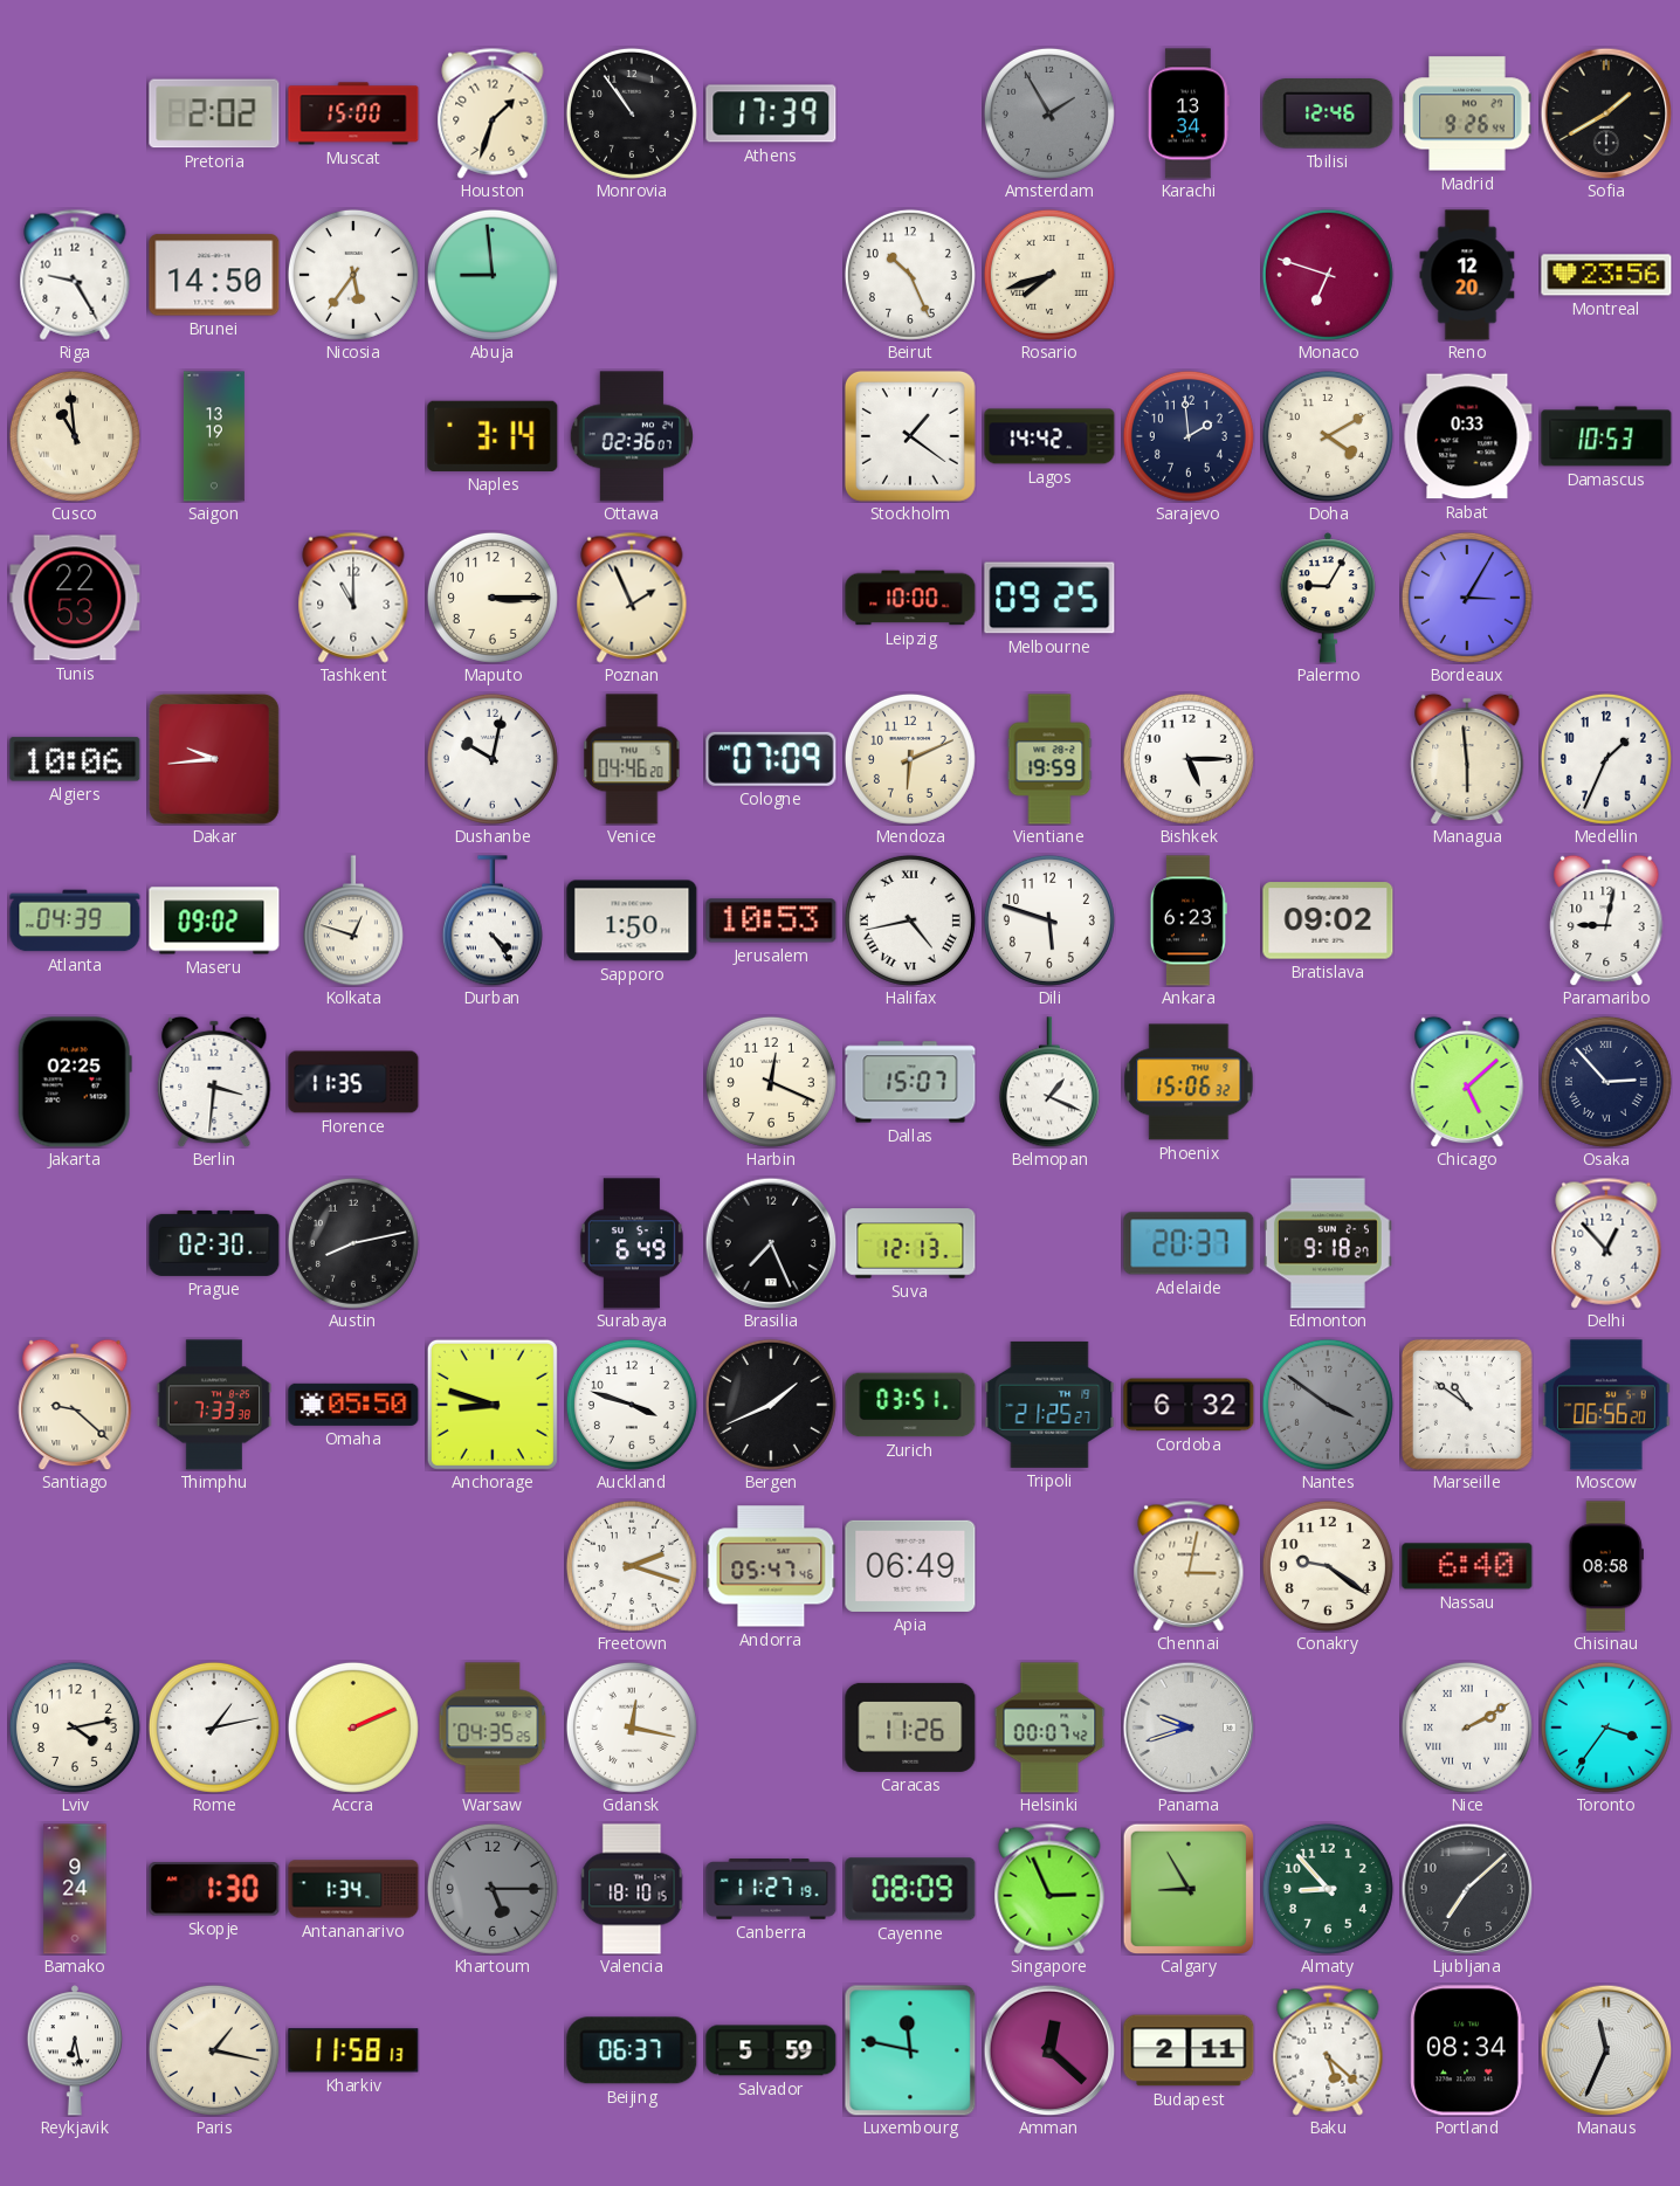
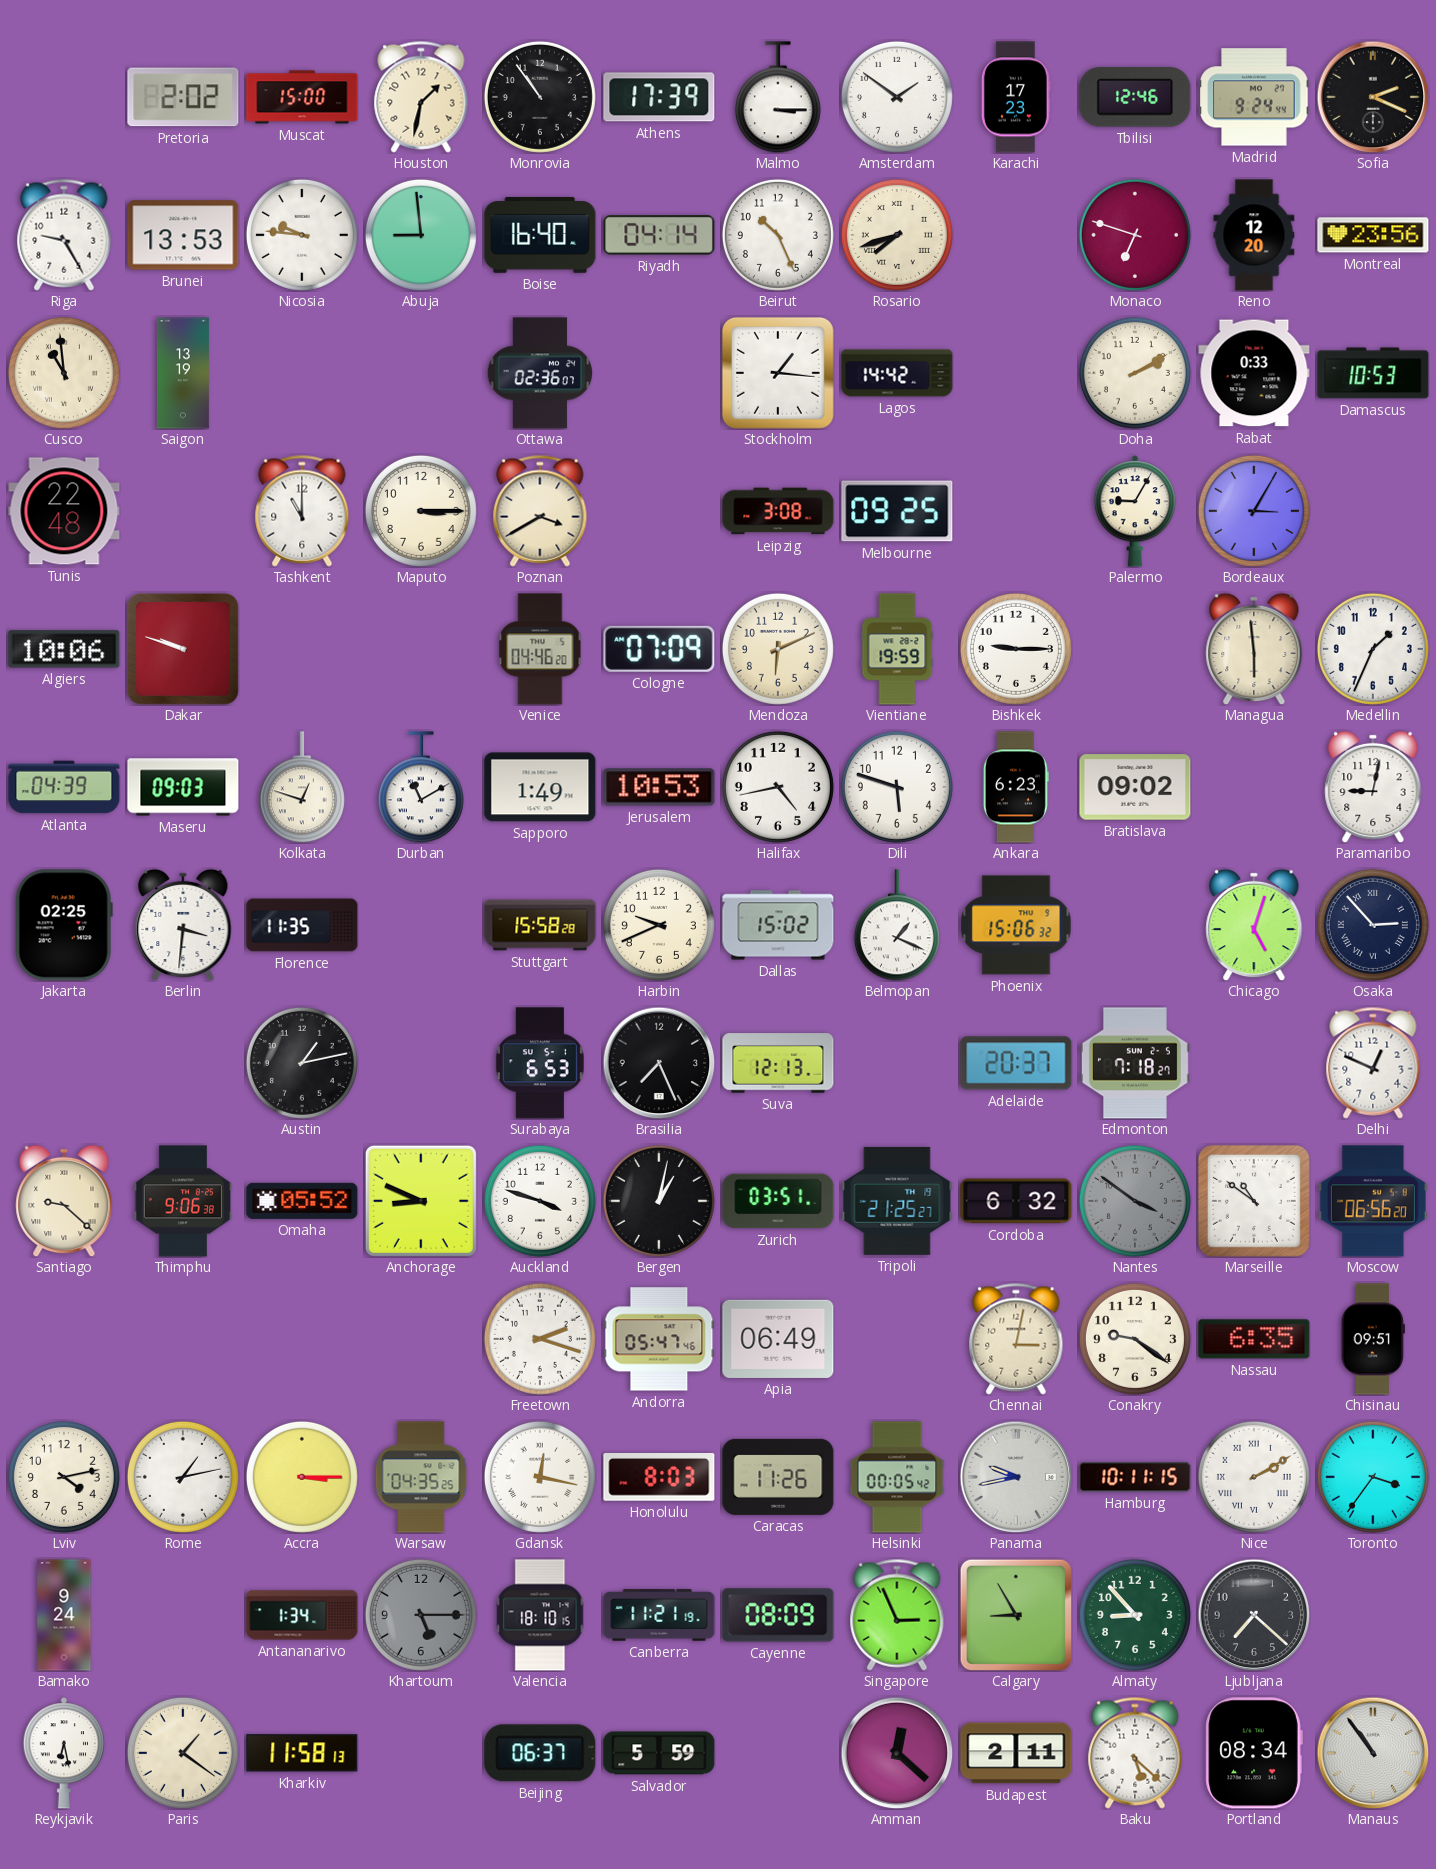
Houston: 1:33 -> 1:32
Malmo: none -> 3:15
Amsterdam: 1:55 -> 1:51
Amsterdam dial: grey -> white
Karachi: 13:34 -> 17:23
Madrid: 9:26 -> 9:24
Sofia: 1:40 -> 2:19
Brunei: 14:50 -> 13:53
Nicosia: 5:36 -> 9:46
Boise: none -> 16:40
Riyadh: none -> 04:14
Naples: 3:14 -> none
Stockholm: 1:21 -> 1:16
Sarajevo: 1:59 -> none
Doha: 4:10 -> 2:10
Tunis: 22:53 -> 22:48
Poznan: 1:56 -> 3:40
Leipzig: 10:00 -> 3:08
Dakar: 9:44 -> 9:48
Dushanbe: 10:02 -> none
Bishkek: 5:15 -> 9:15
Maseru: 09:02 -> 09:03
Durban: 4:24 -> 11:10
Sapporo: 1:50 -> 1:49
Halifax numerals: Roman -> Arabic
Stuttgart: none -> 15:58
Harbin: 12:19 -> 9:41
Dallas: 15:07 -> 15:02
Chicago: 5:08 -> 5:03
Prague: 02:30 -> none
Austin: 8:13 -> 1:13
Surabaya: 6:49 -> 6:53
Edmonton: 9:18 -> 7:18
Delhi: 12:53 -> 12:49
Thimphu: 7:33 -> 9:06
Omaha: 05:50 -> 05:52
Anchorage: 8:48 -> 8:49
Bergen: 1:41 -> 1:02
Nassau: 6:40 -> 6:35
Chisinau: 08:58 -> 09:51
Accra: 2:11 -> 3:15
Honolulu: none -> 8:03
Helsinki: 00:07 -> 00:05
Panama: 9:42 -> 9:43
Hamburg: none -> 10:11
Skopje: 1:30 -> none
Canberra: 11:27 -> 11:21
Ljubljana: 7:08 -> 7:22
Paris: 1:17 -> 1:21
Luxembourg: 11:47 -> none
Manaus: 11:34 -> 10:54
